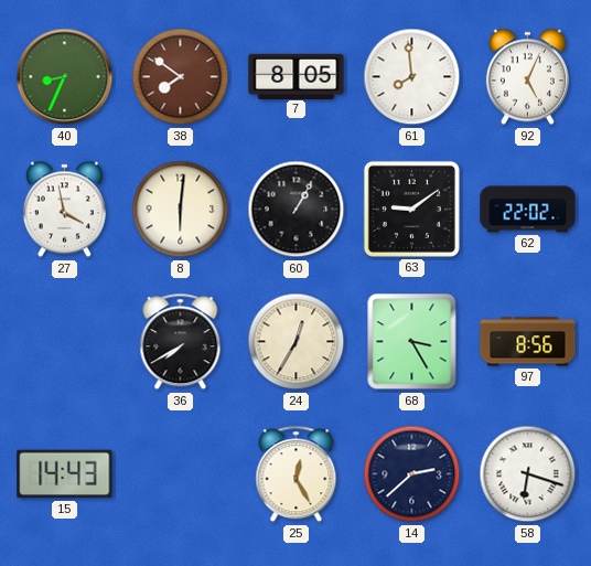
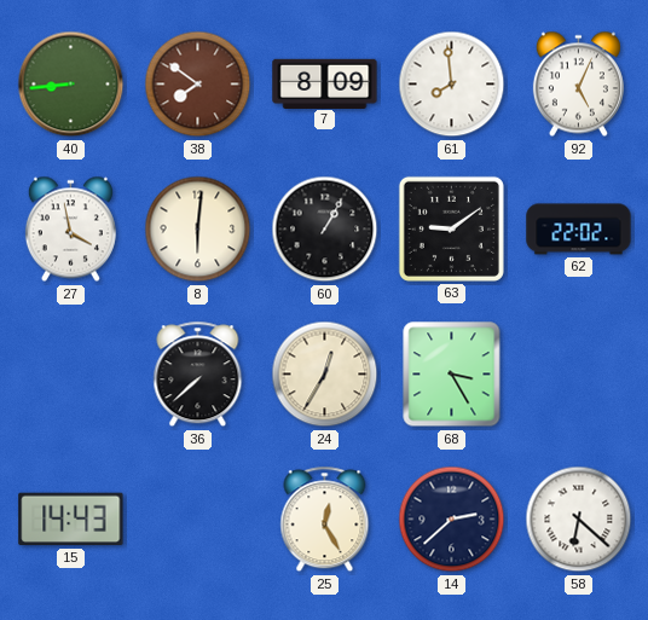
40: 8:34 -> 8:44
7: 8:05 -> 8:09
36: 7:40 -> 7:38
97: 8:56 -> none
58: 6:18 -> 6:22
